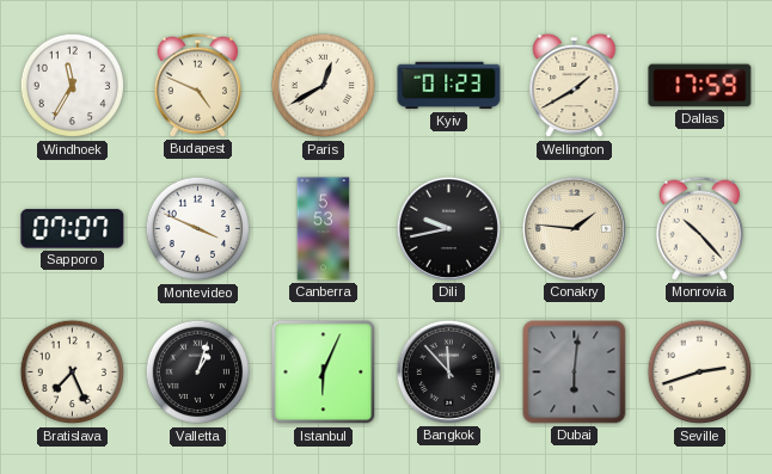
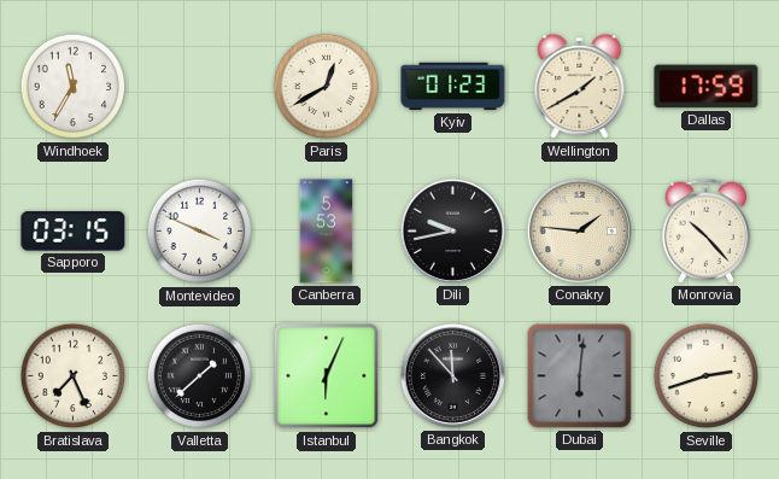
Budapest: 4:49 -> none
Sapporo: 07:07 -> 03:15
Valletta: 1:03 -> 1:38
